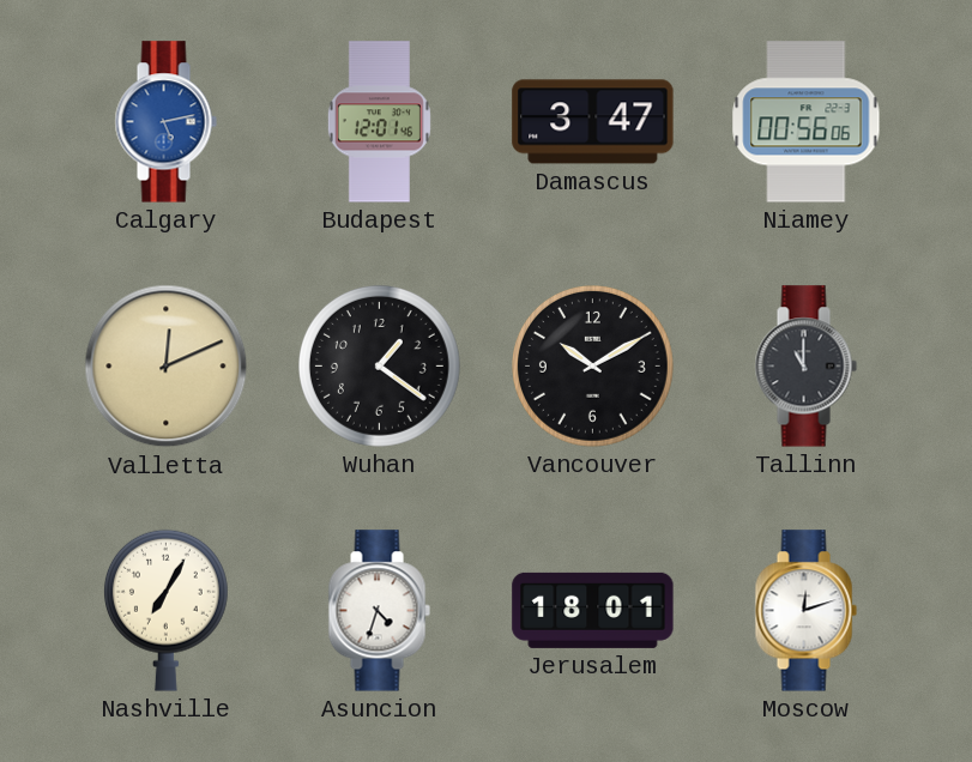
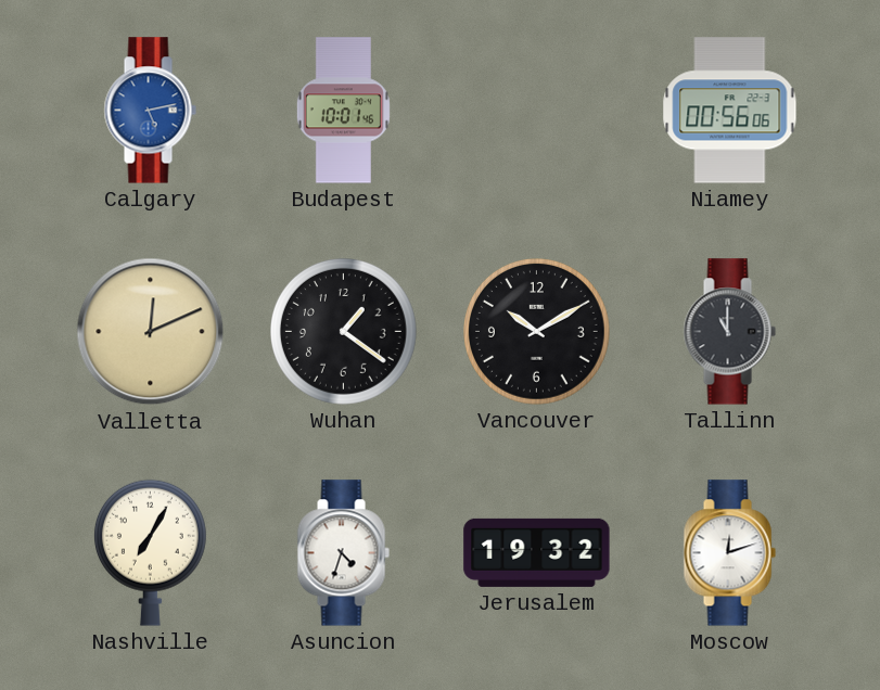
Budapest: 12:01 -> 10:01
Damascus: 3:47 -> none
Jerusalem: 18:01 -> 19:32
